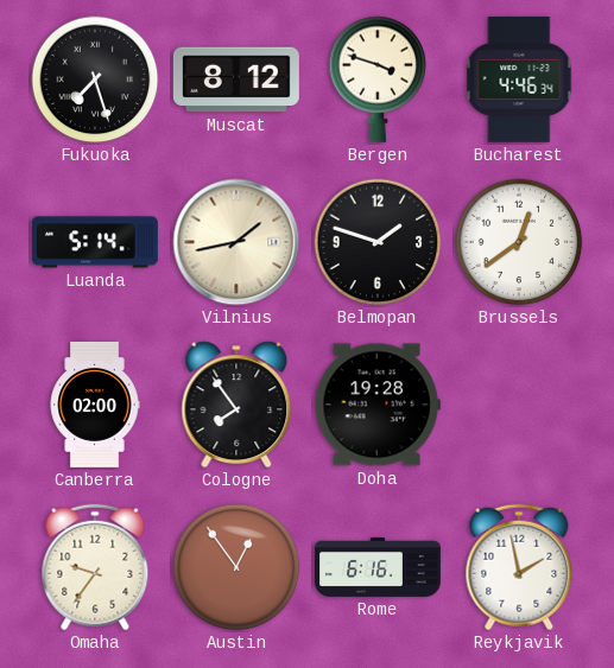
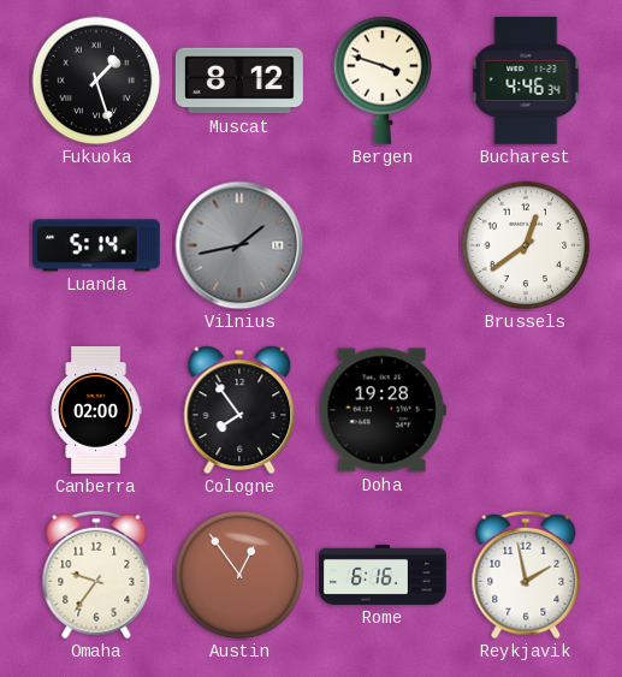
Fukuoka: 7:27 -> 1:27
Vilnius dial: cream -> grey
Belmopan: 1:48 -> none
